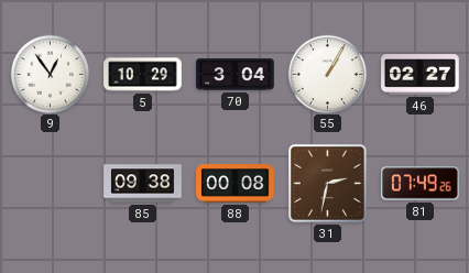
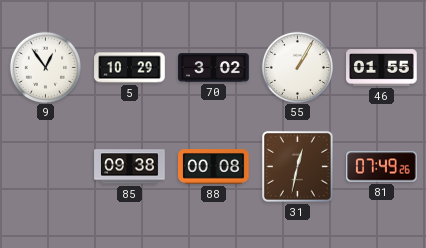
70: 3:04 -> 3:02
46: 02:27 -> 01:55
31: 2:32 -> 12:32
